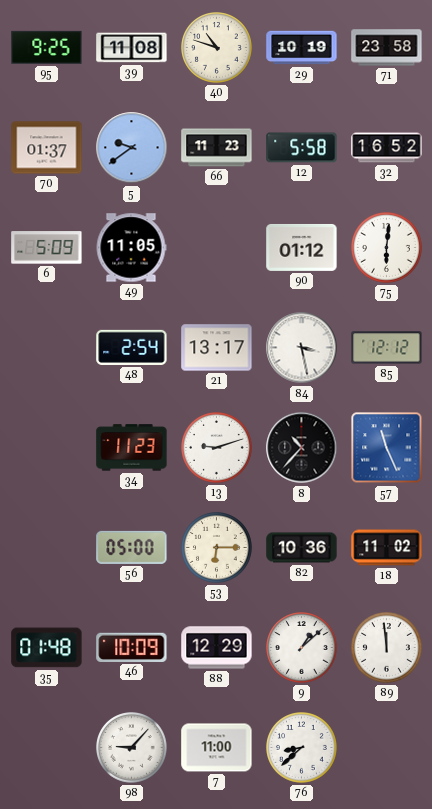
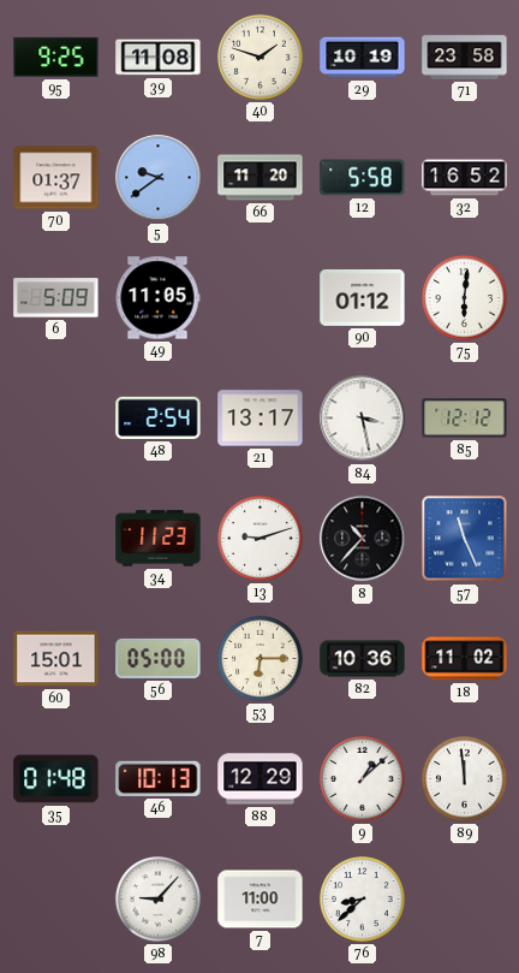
40: 10:48 -> 1:48
66: 11:23 -> 11:20
60: none -> 15:01
46: 10:09 -> 10:13
